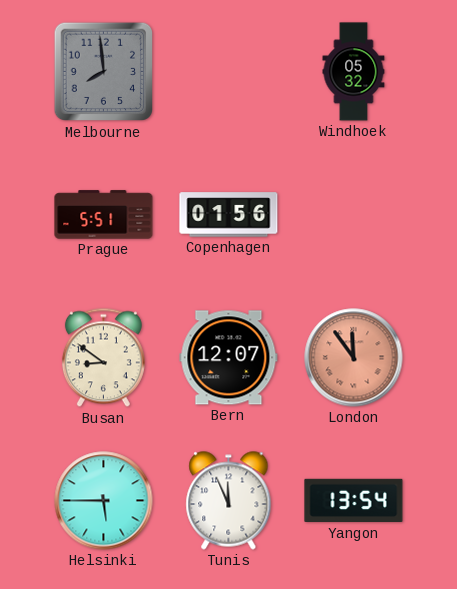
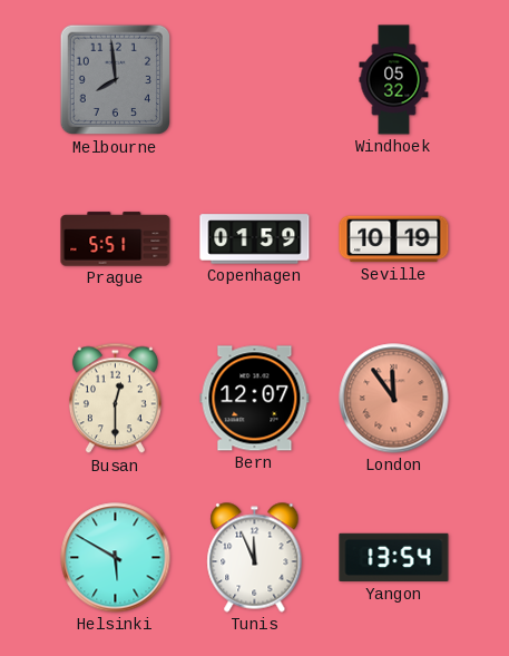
Copenhagen: 01:56 -> 01:59
Seville: none -> 10:19
Busan: 8:51 -> 12:30
Helsinki: 5:45 -> 5:50
